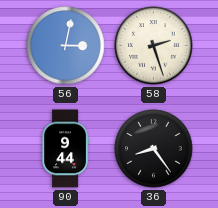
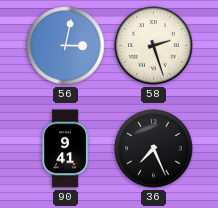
90: 9:44 -> 9:41
36: 8:24 -> 7:26
